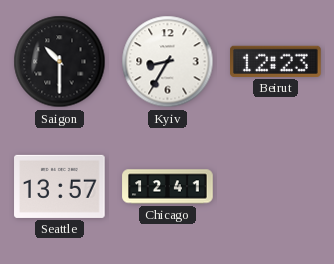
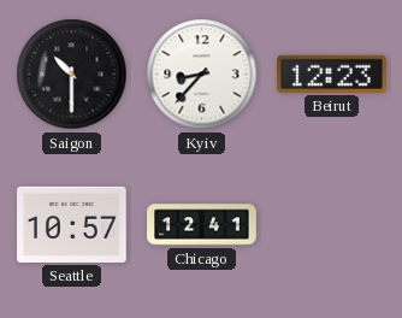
Kyiv: 8:35 -> 8:37
Seattle: 13:57 -> 10:57
